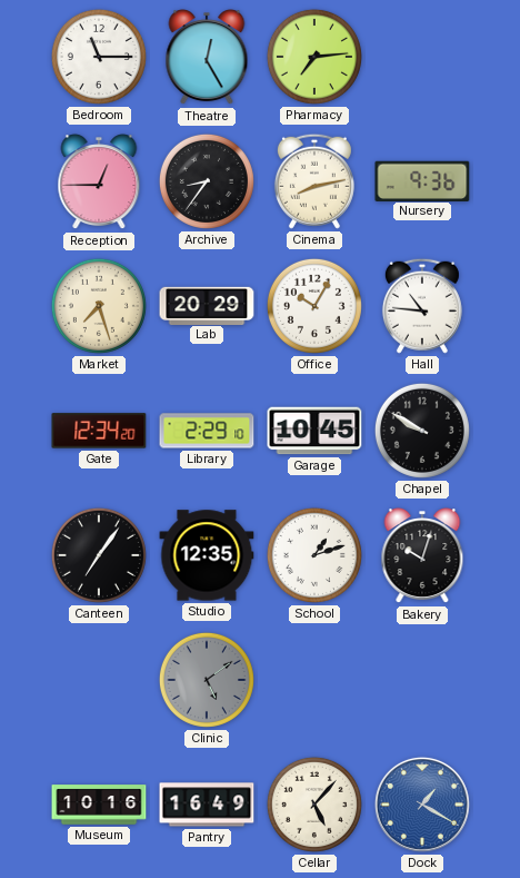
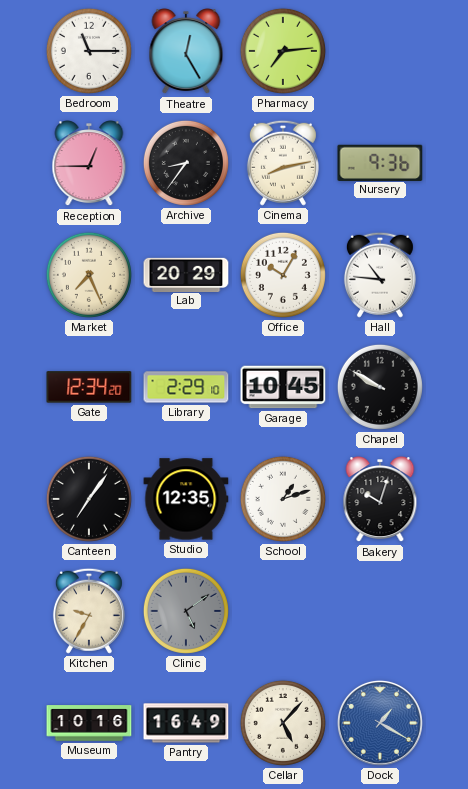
Market: 7:27 -> 7:26
Kitchen: none -> 9:35
